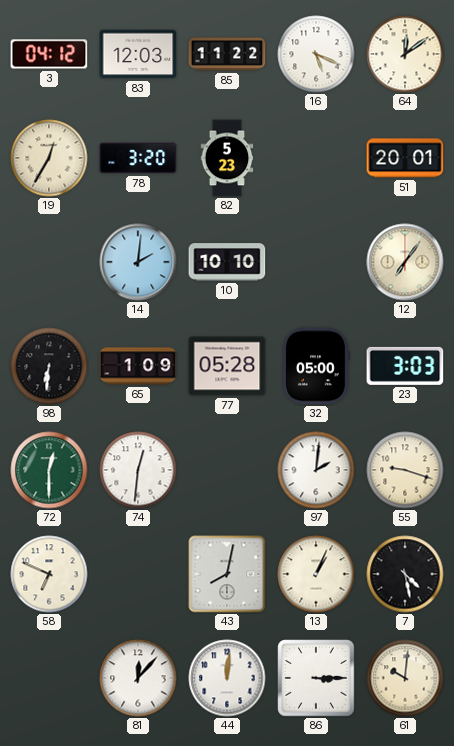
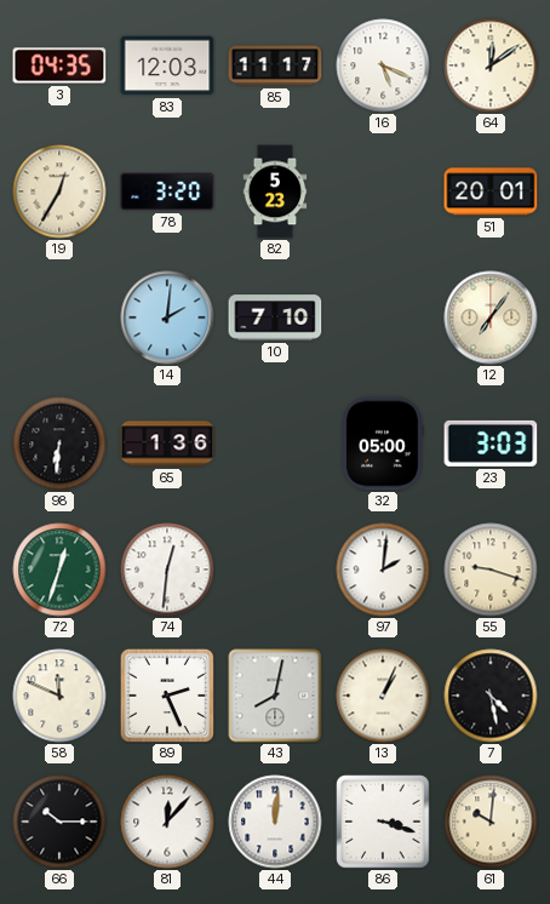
3: 04:12 -> 04:35
85: 11:22 -> 11:17
10: 10:10 -> 7:10
65: 1:09 -> 1:36
77: 05:28 -> none
72: 12:30 -> 12:33
58: 6:49 -> 11:49
89: none -> 2:26
66: none -> 10:15
86: 3:15 -> 3:18
